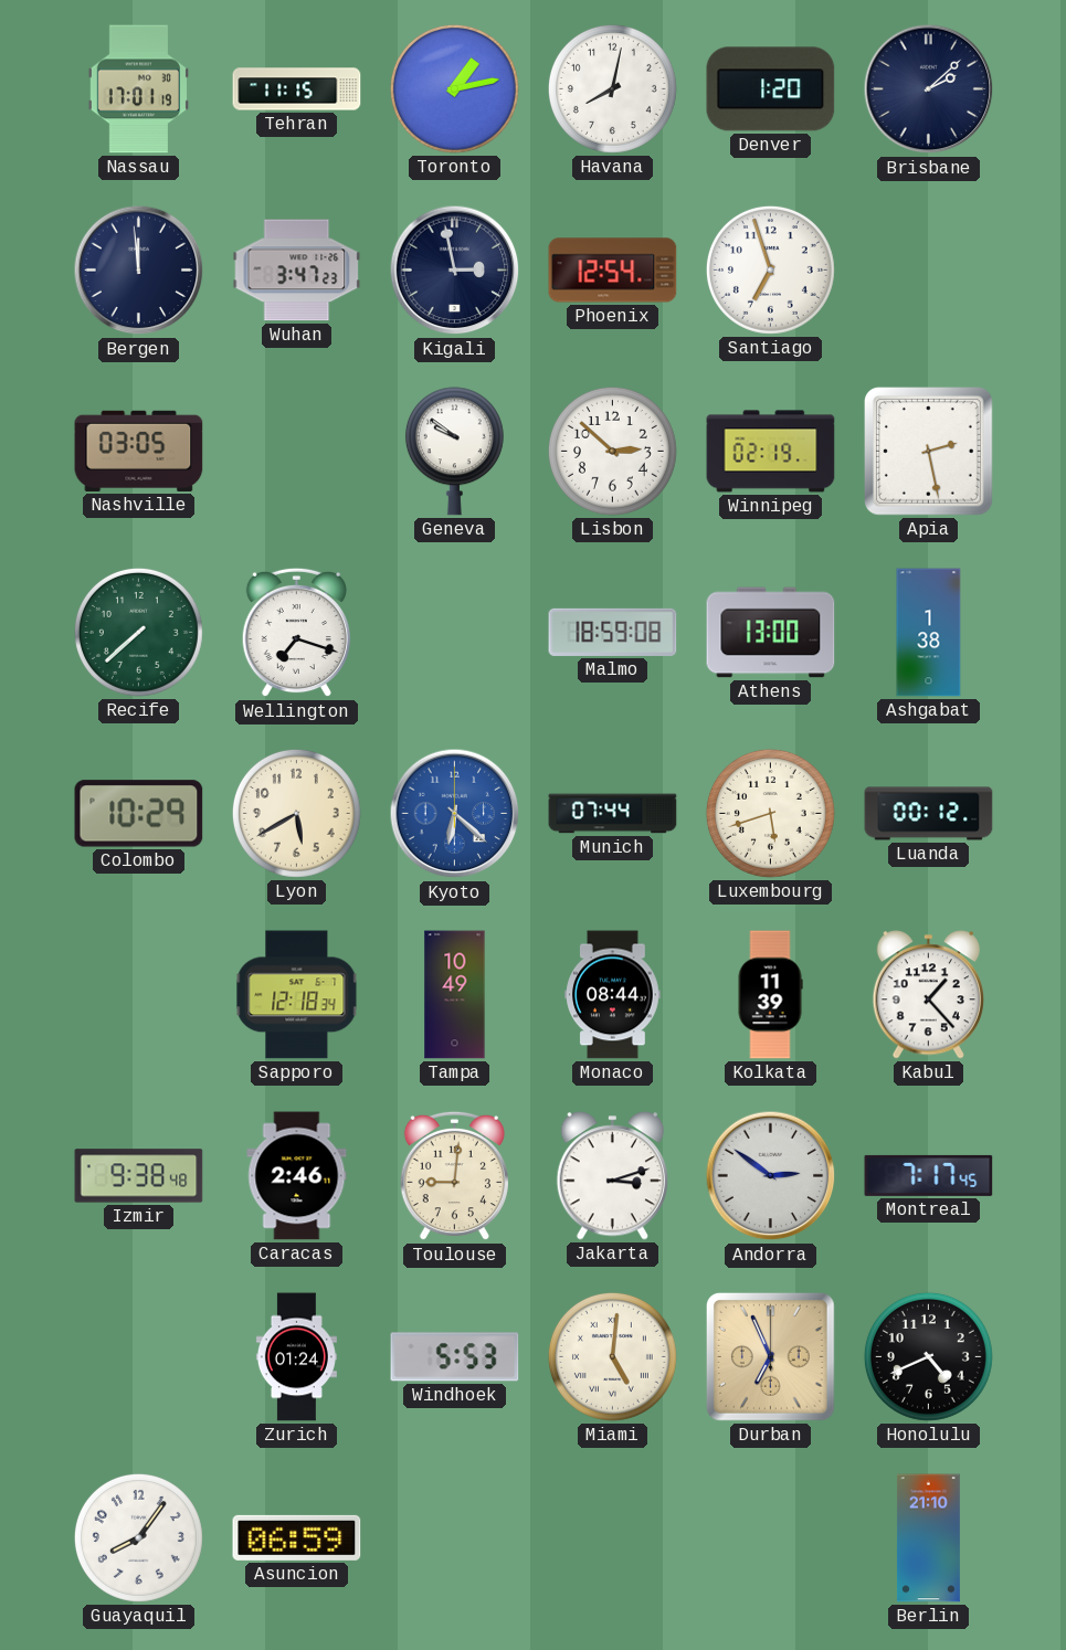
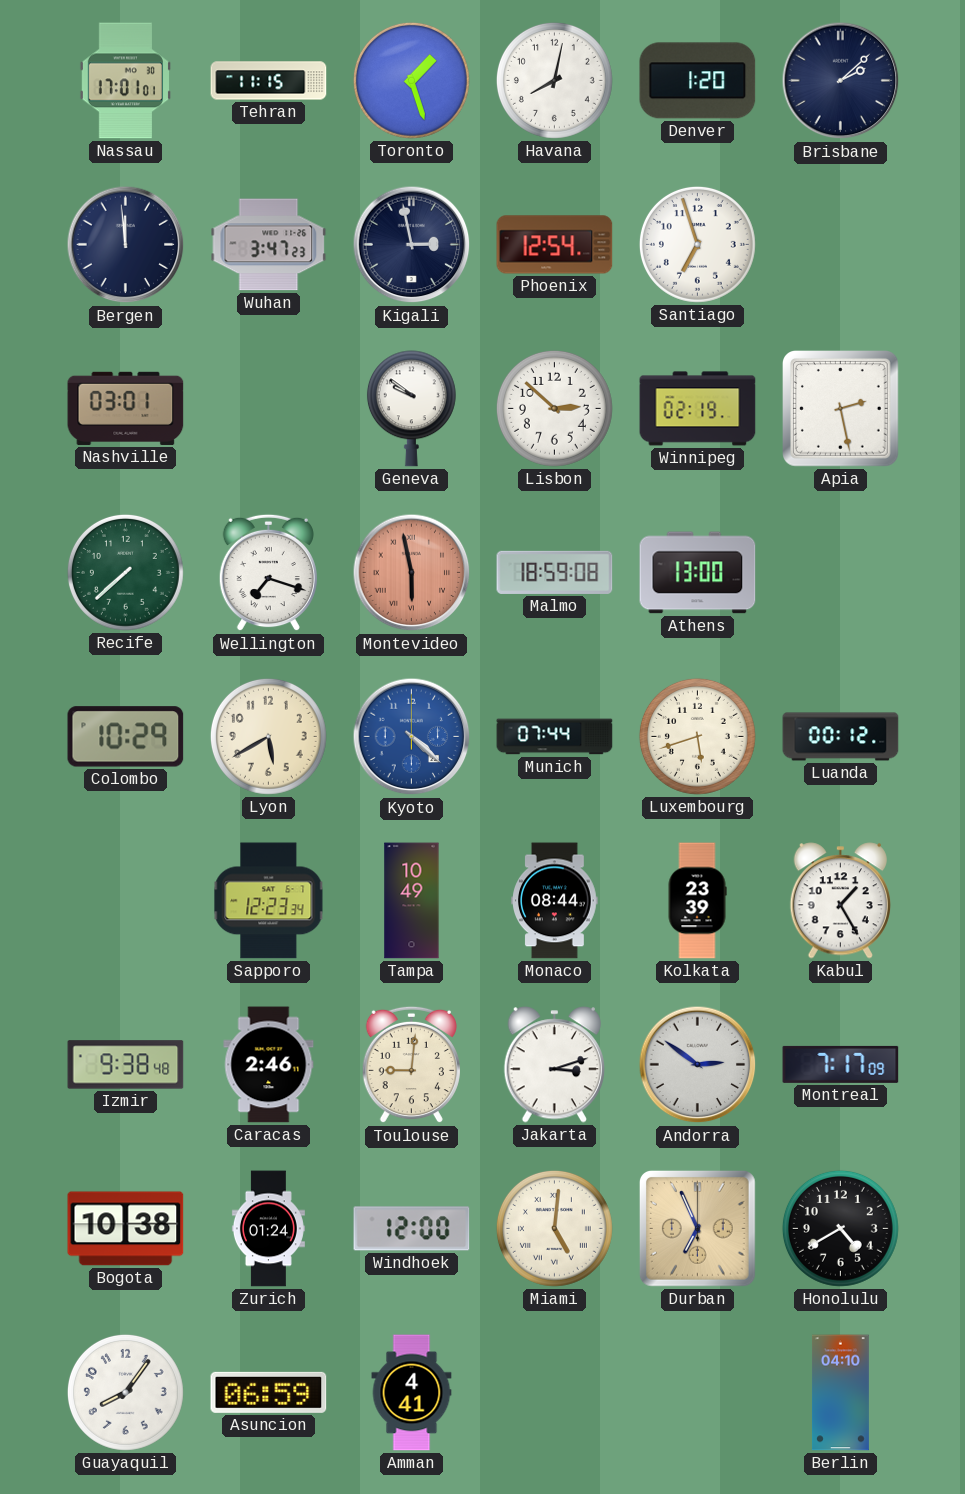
Nassau: 17:01:19 -> 17:01:01
Toronto: 1:13 -> 1:27
Nashville: 03:05 -> 03:01
Montevideo: none -> 5:58
Ashgabat: 1:38 -> none
Kyoto: 6:22 -> 4:22
Sapporo: 12:18 -> 12:23
Kolkata: 11:39 -> 23:39
Kabul: 1:23 -> 1:25
Montreal: 7:17:45 -> 7:17:09
Bogota: none -> 10:38
Windhoek: 5:53 -> 12:00
Honolulu: 4:41 -> 4:40
Amman: none -> 4:41
Berlin: 21:10 -> 04:10
